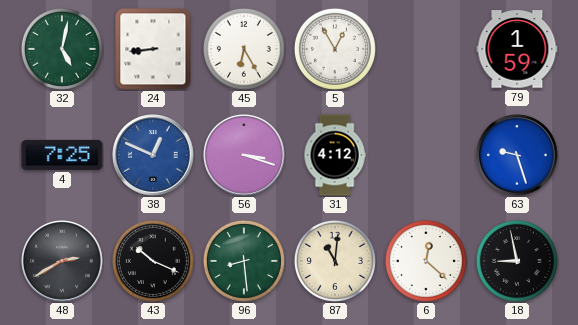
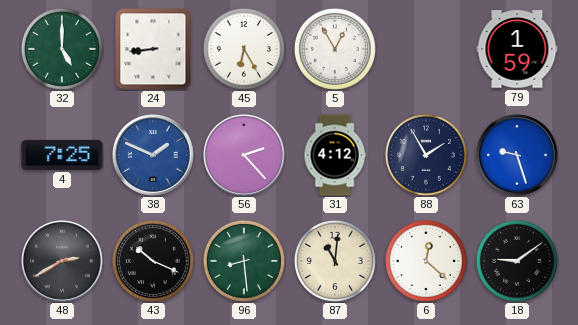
32: 5:02 -> 5:00
38: 12:49 -> 1:49
56: 3:18 -> 2:23
88: none -> 1:55
18: 8:58 -> 9:09
